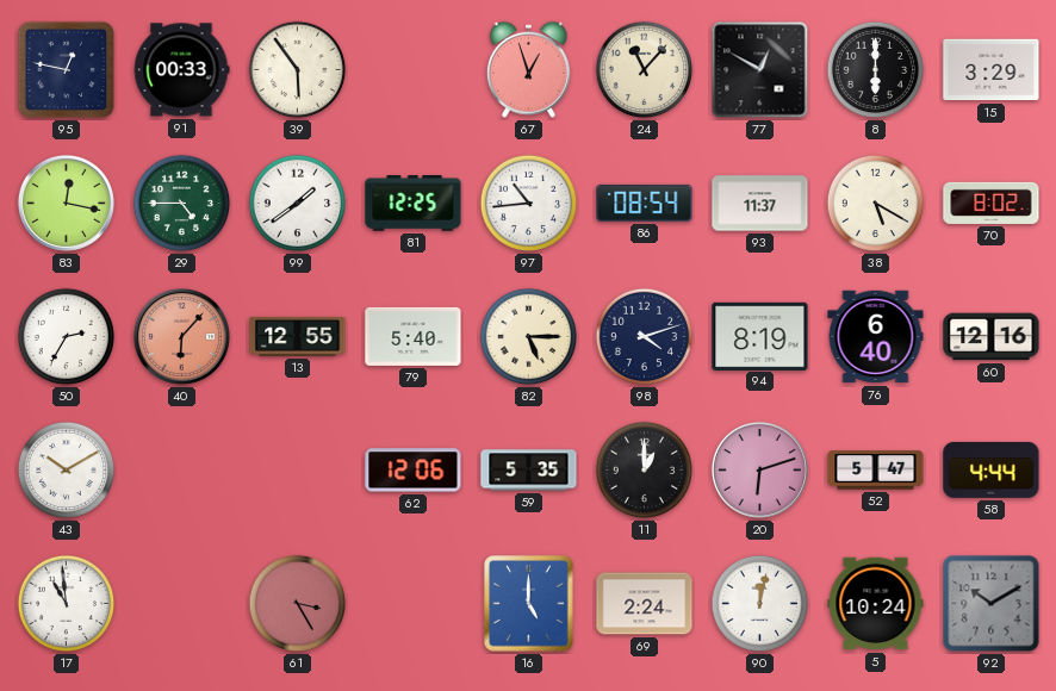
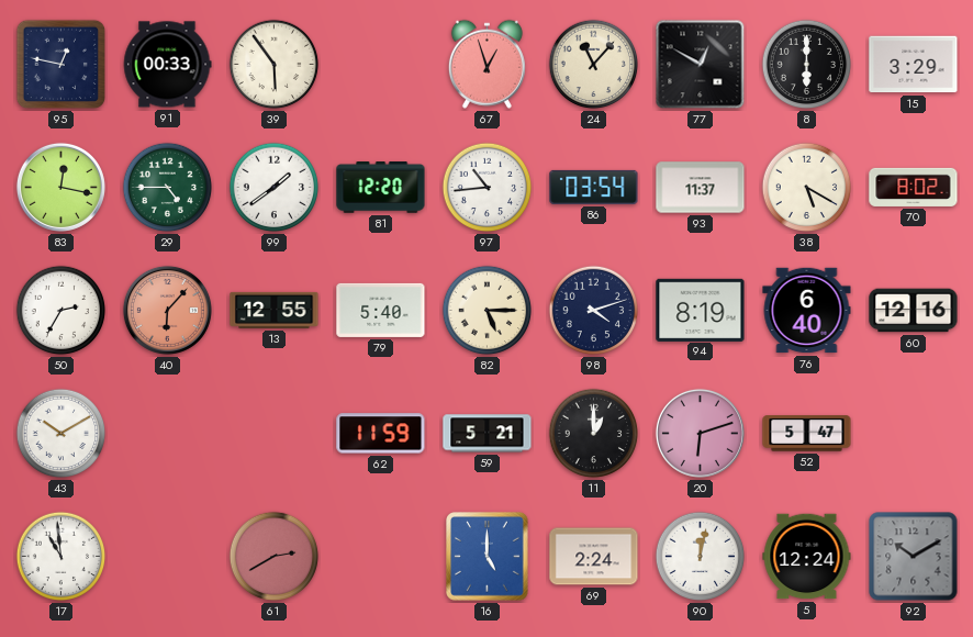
81: 12:25 -> 12:20
86: 08:54 -> 03:54
62: 12:06 -> 11:59
59: 5:35 -> 5:21
58: 4:44 -> none
61: 3:25 -> 2:40
5: 10:24 -> 12:24
